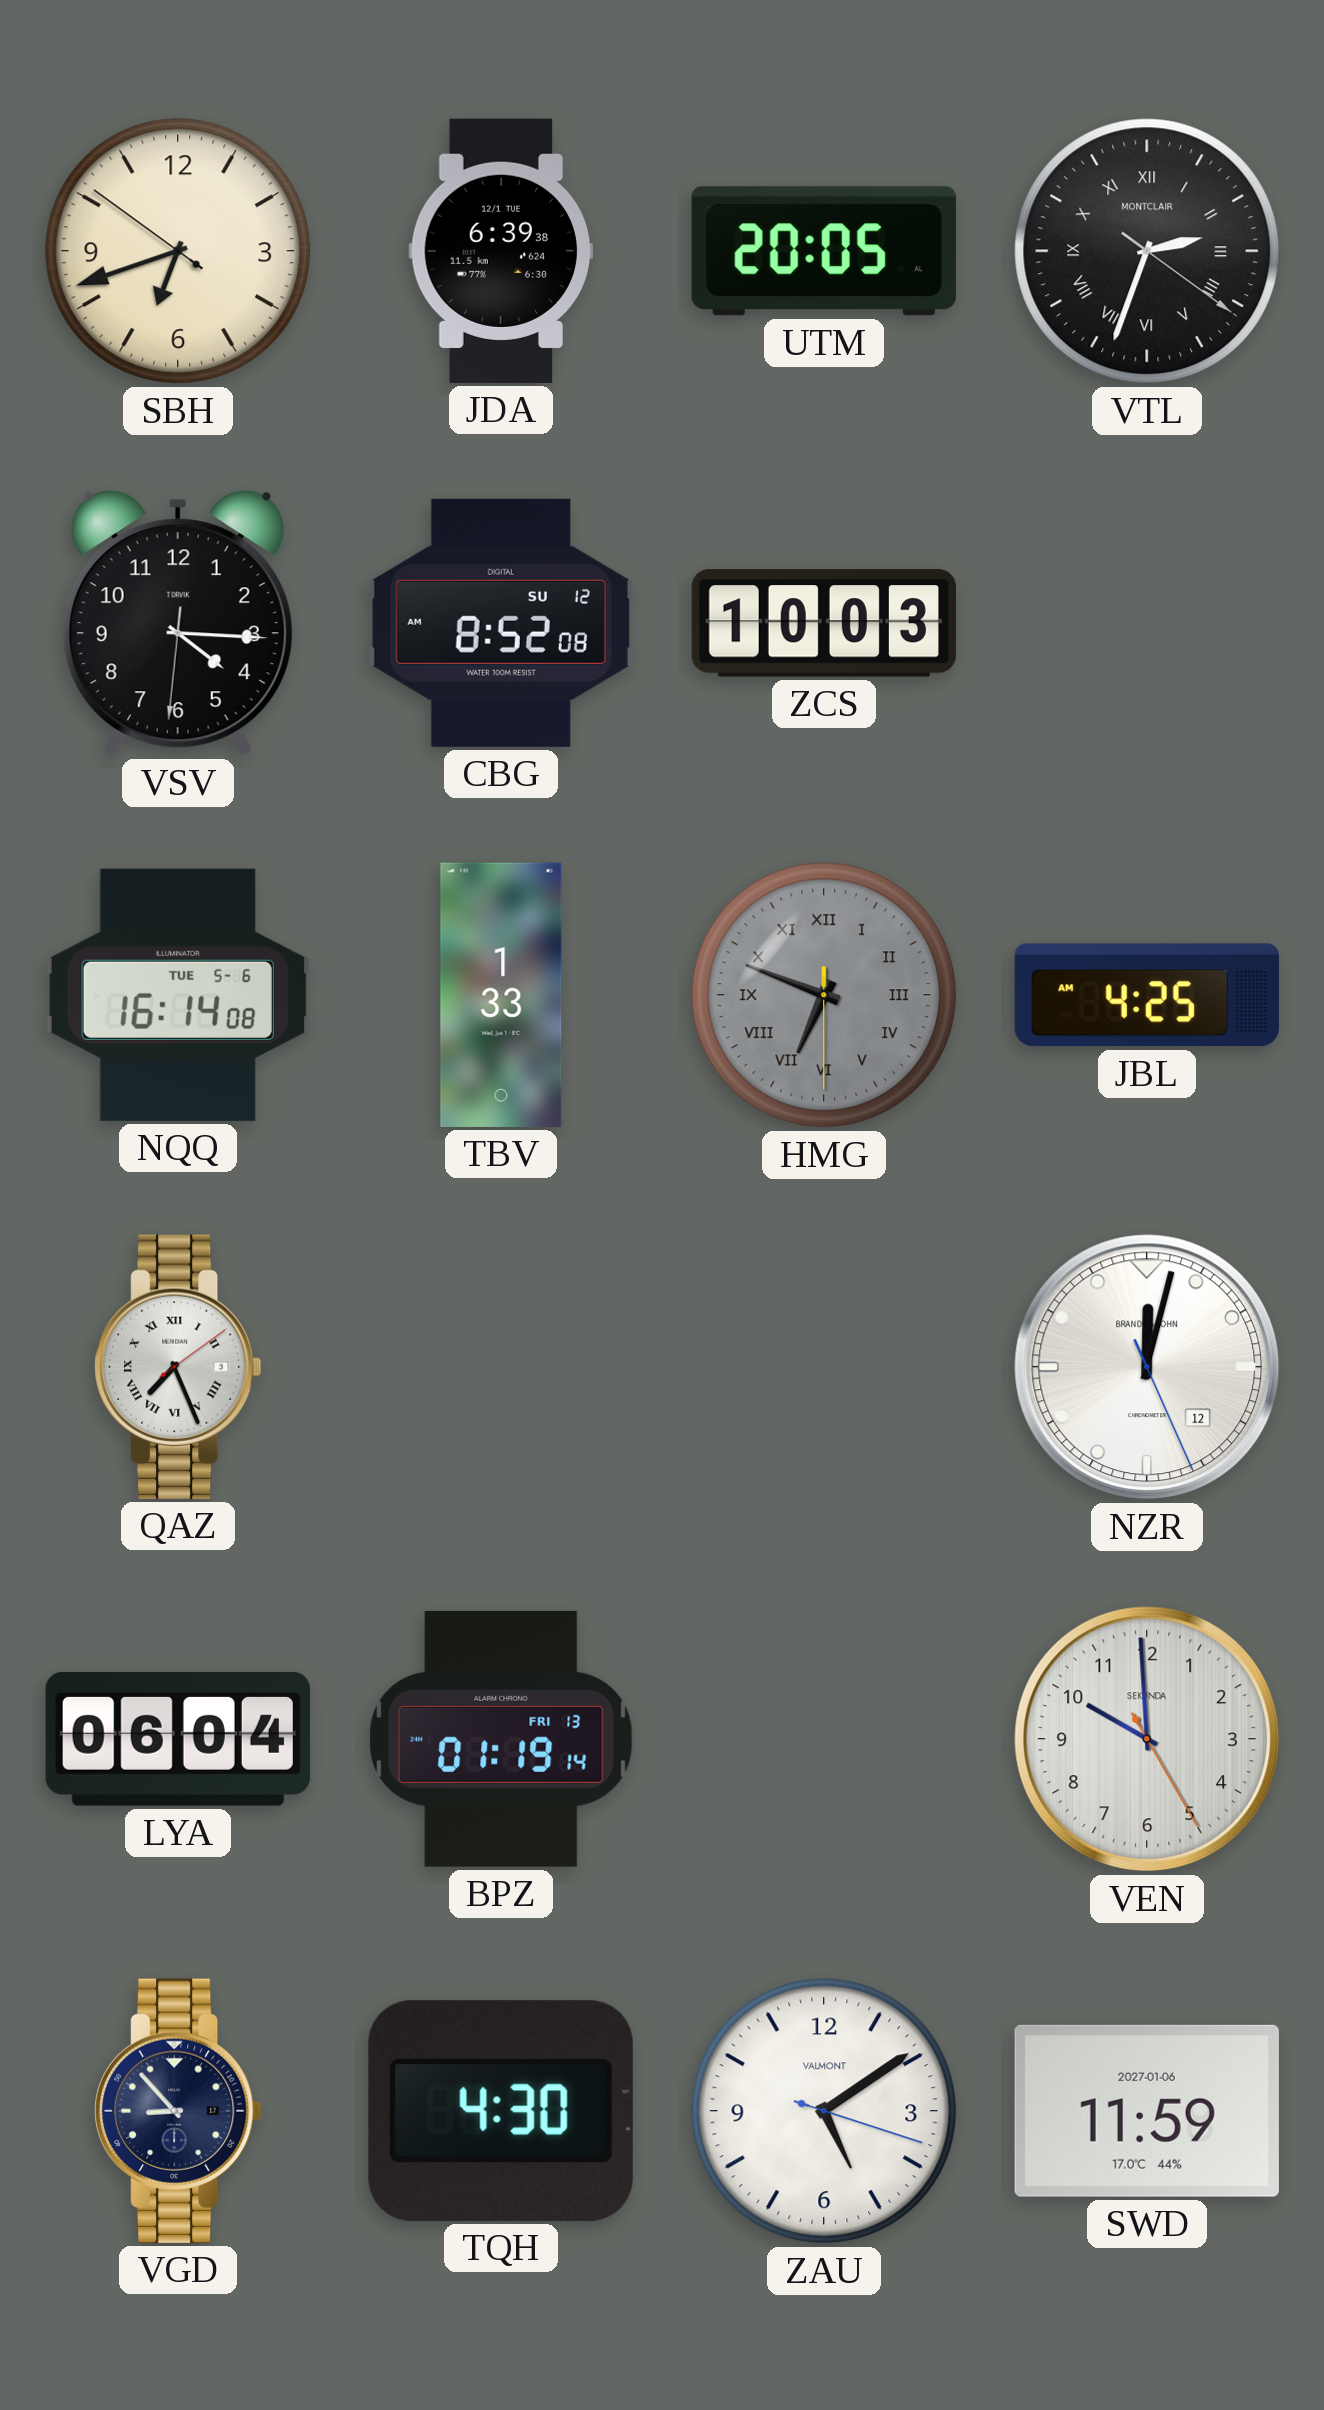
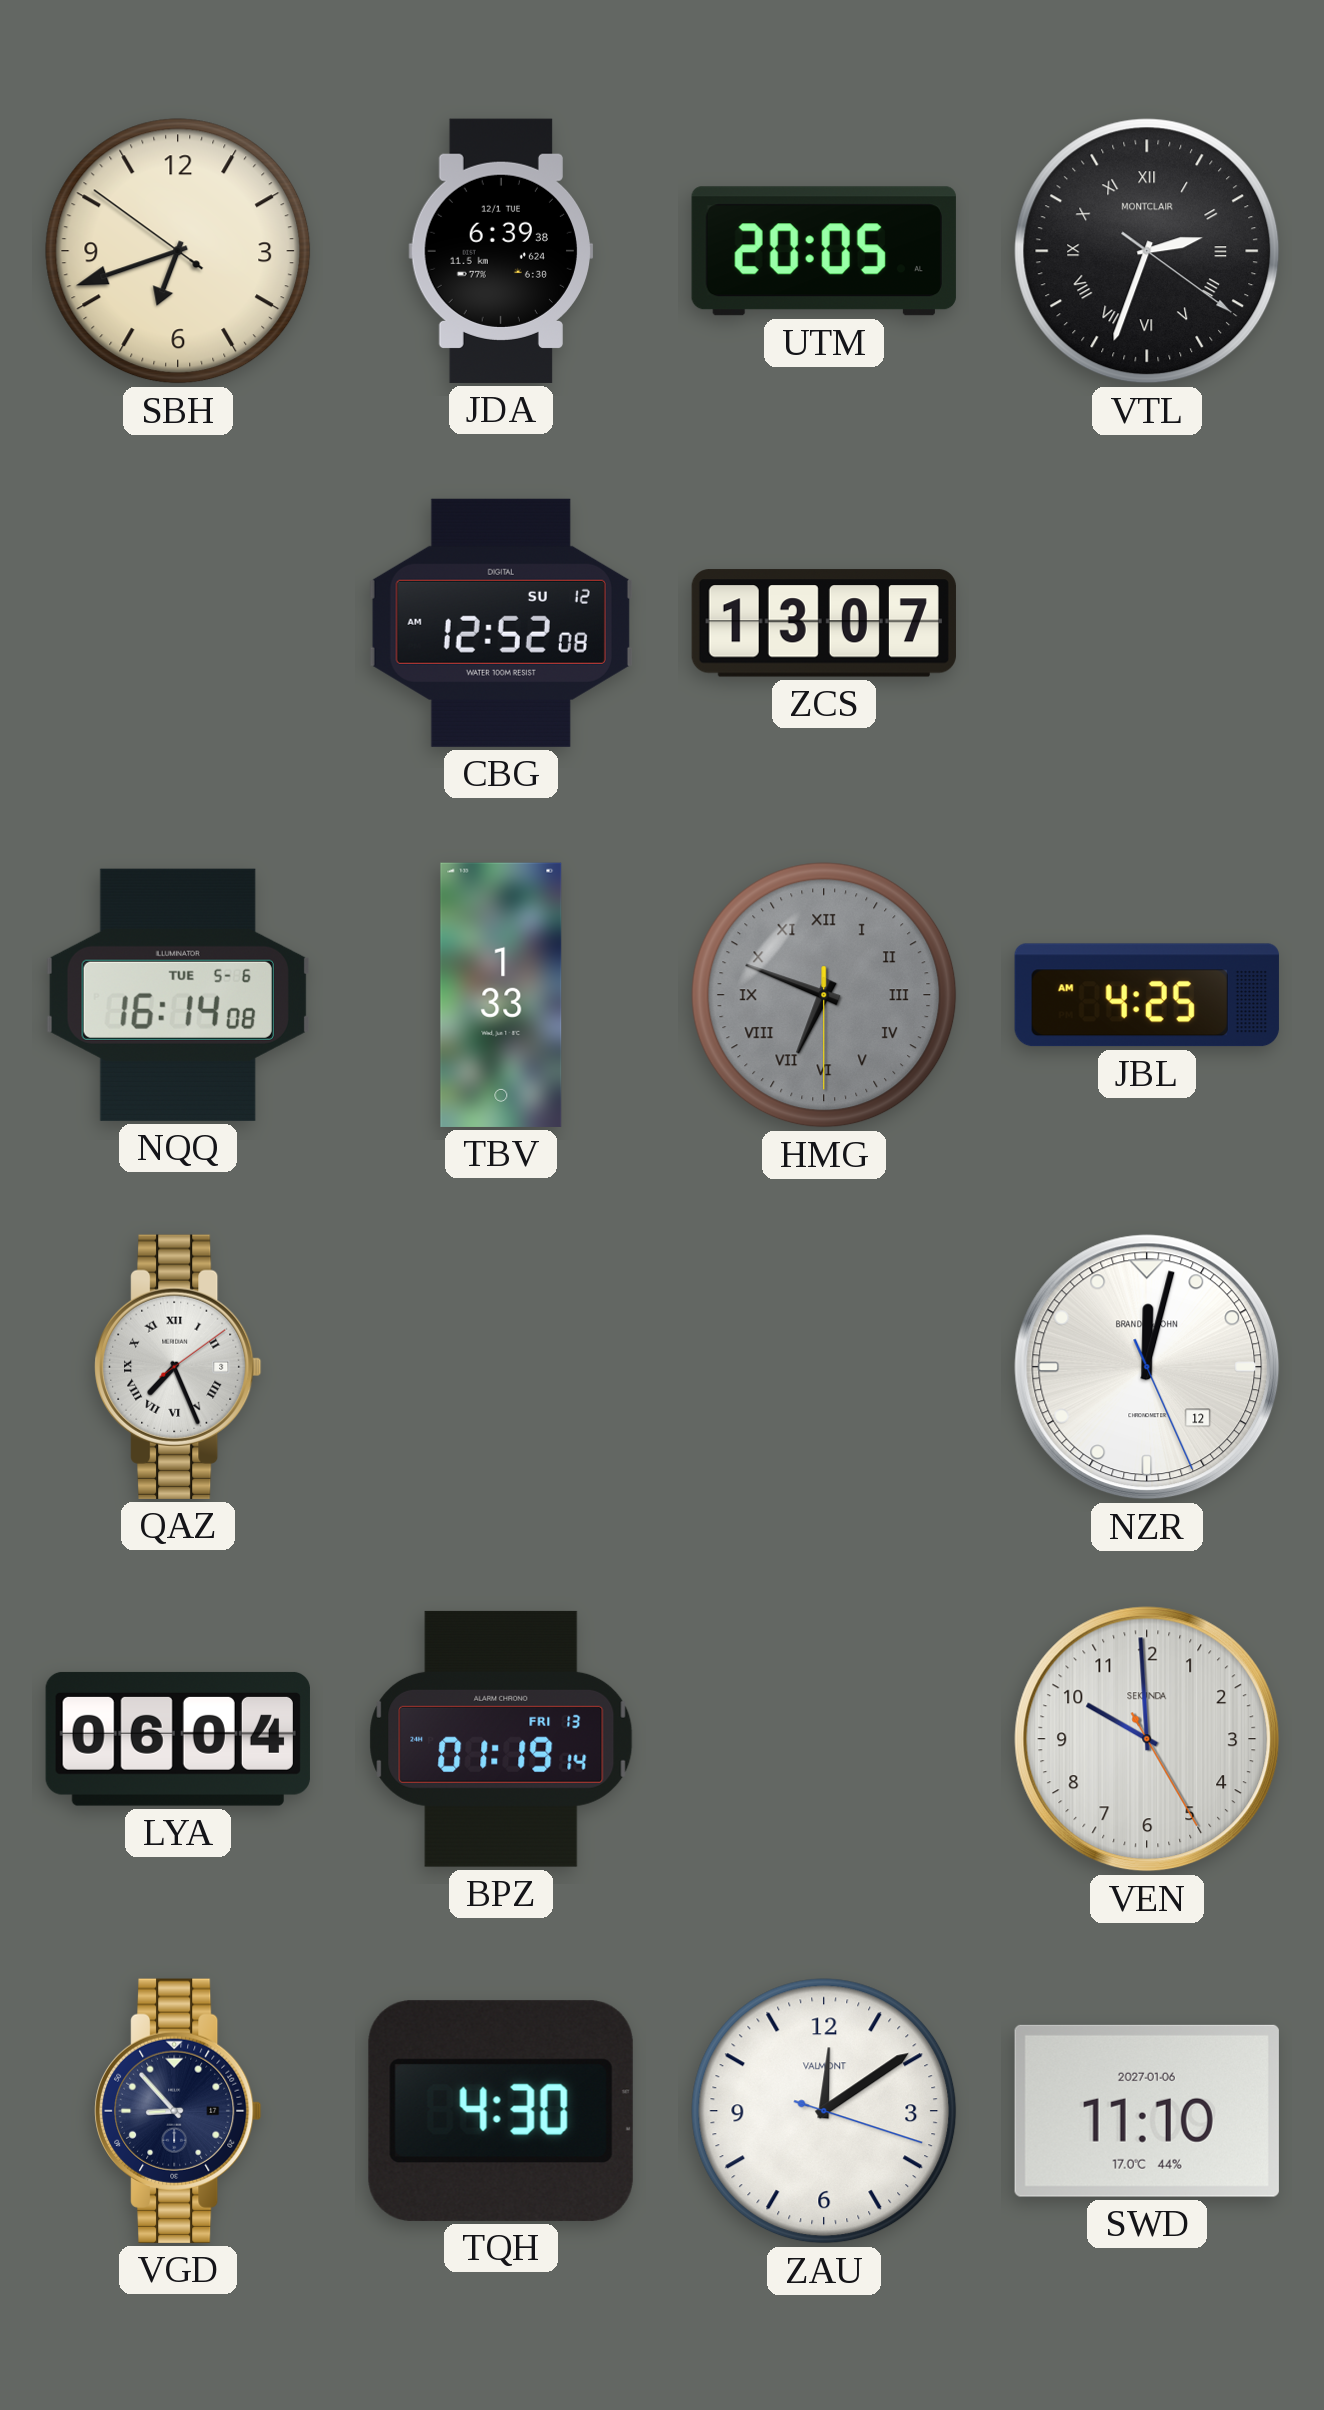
VSV: 4:15 -> none
CBG: 8:52 -> 12:52
ZCS: 10:03 -> 13:07
ZAU: 5:09 -> 12:09
SWD: 11:59 -> 11:10
